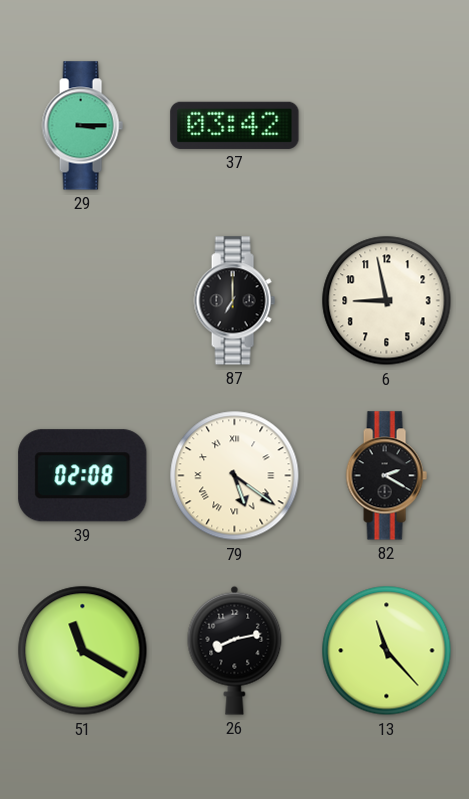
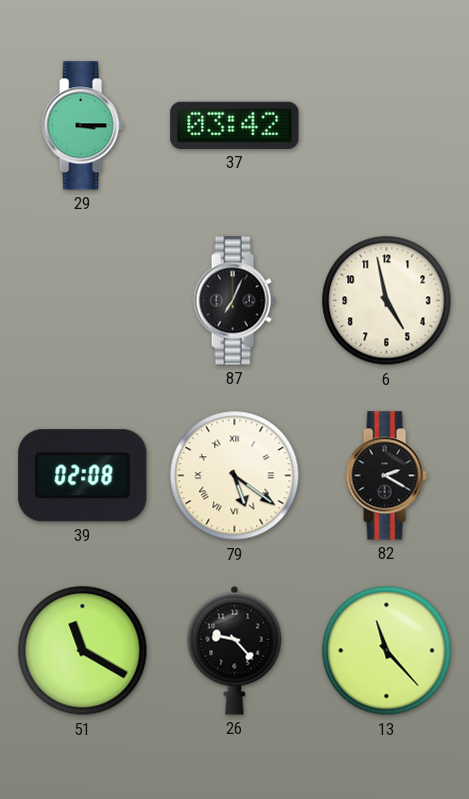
87: 7:00 -> 7:04
6: 8:58 -> 4:58
26: 8:13 -> 9:23
